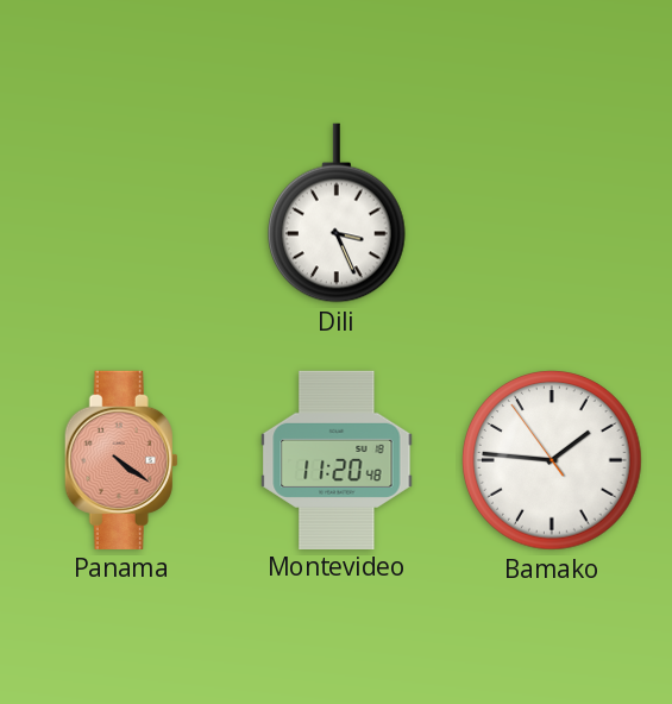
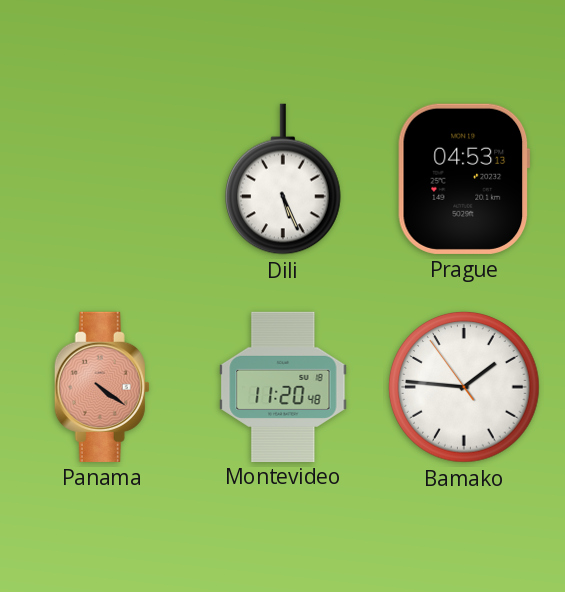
Dili: 3:26 -> 5:26
Prague: none -> 04:53
